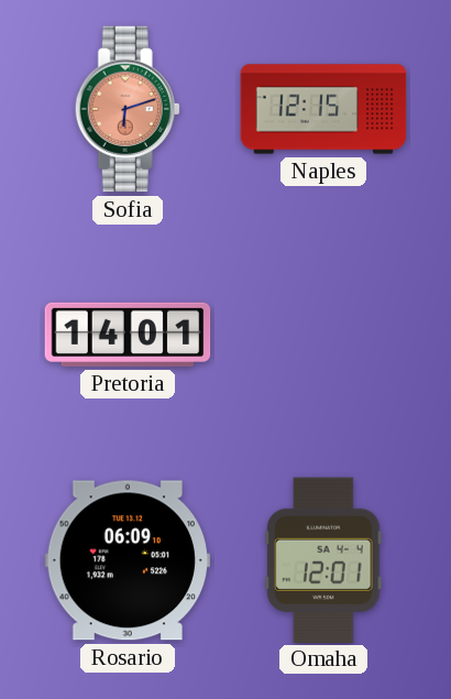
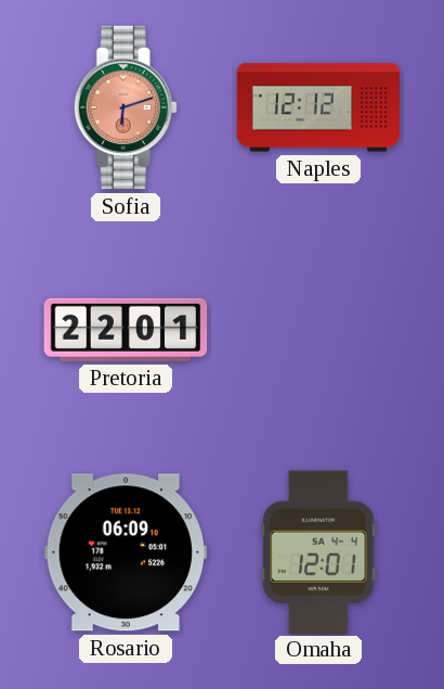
Naples: 12:15 -> 12:12
Pretoria: 14:01 -> 22:01
